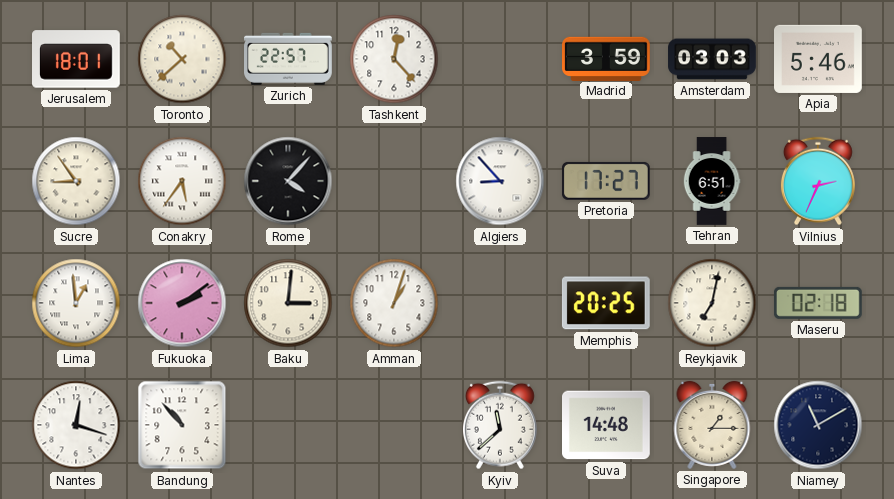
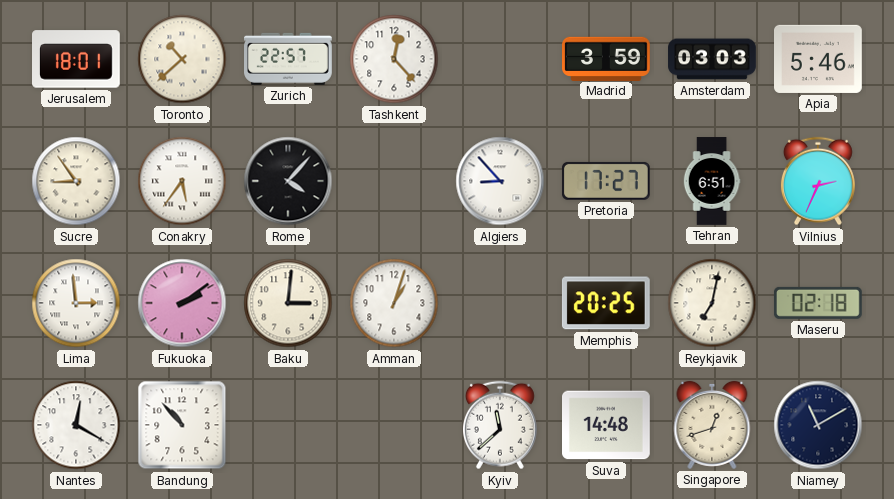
Lima: 12:59 -> 2:59
Nantes: 12:18 -> 12:20
Singapore: 1:15 -> 12:42
